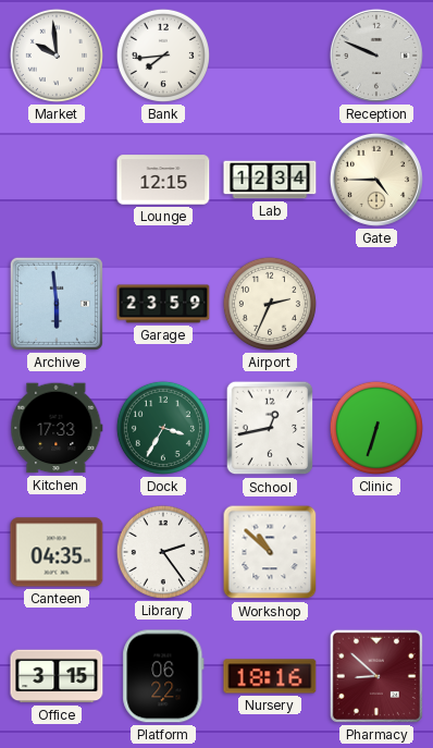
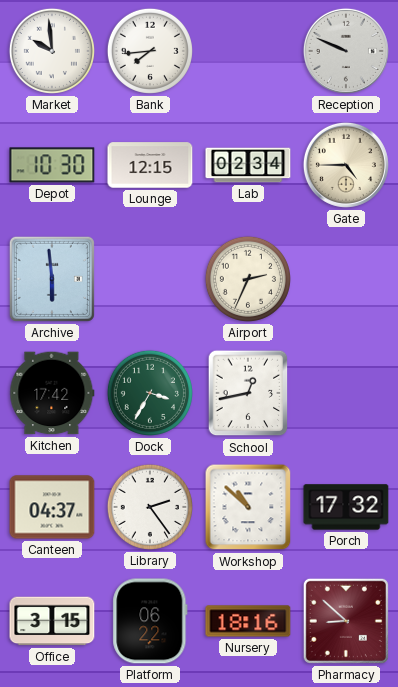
Depot: none -> 10:30
Lab: 12:34 -> 02:34
Garage: 23:59 -> none
Kitchen: 17:33 -> 17:42
Clinic: 6:33 -> none
Canteen: 04:35 -> 04:37
Porch: none -> 17:32
